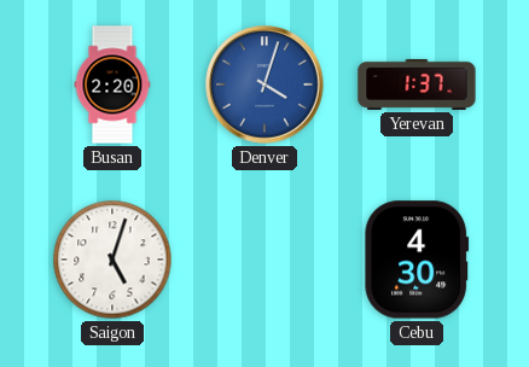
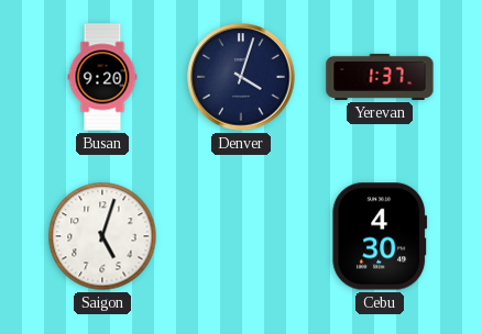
Busan: 2:20 -> 9:20
Denver dial: blue -> navy
